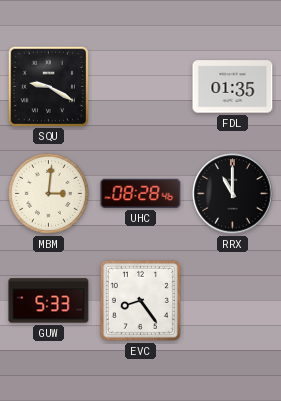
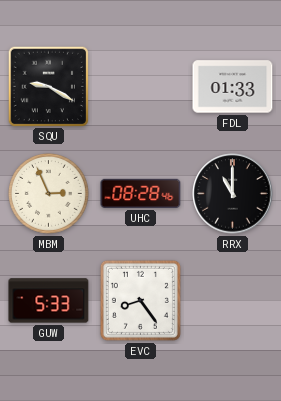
FDL: 01:35 -> 01:33
MBM: 3:01 -> 2:56
